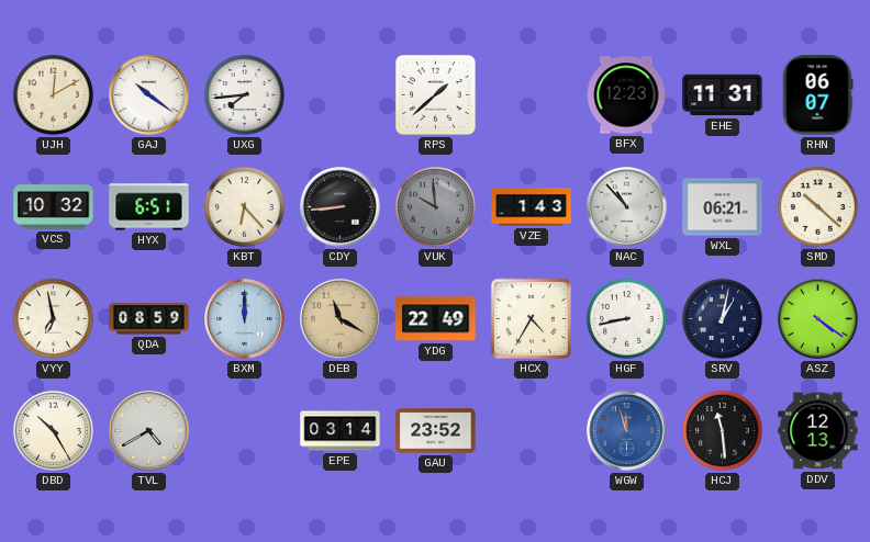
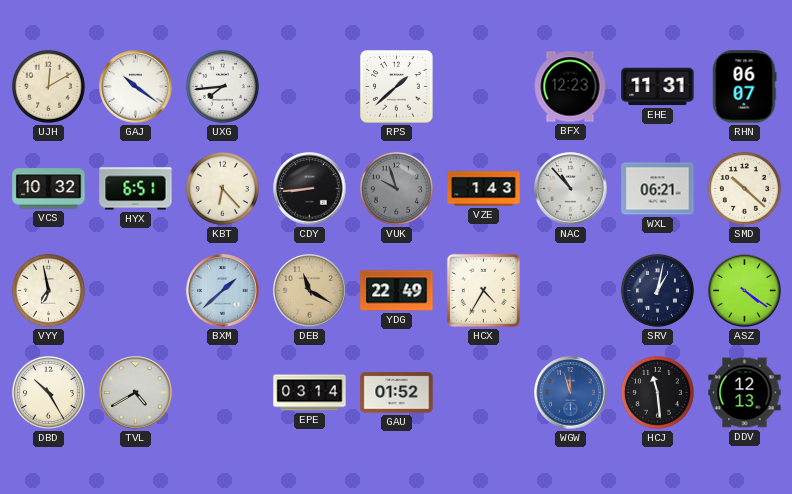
VUK: 9:59 -> 9:57
QDA: 08:59 -> none
BXM: 12:00 -> 1:38
HGF: 8:43 -> none
GAU: 23:52 -> 01:52
